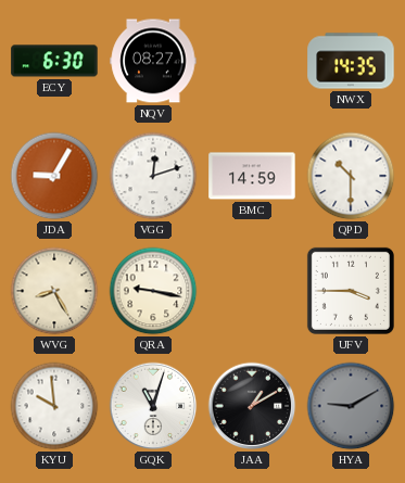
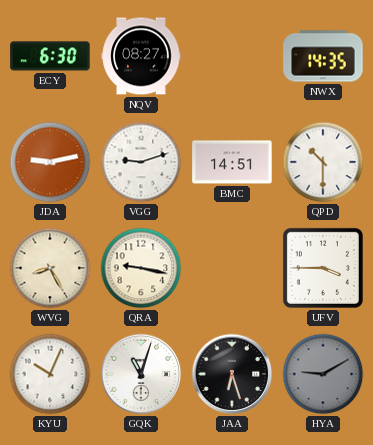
JDA: 9:05 -> 9:13
VGG: 12:12 -> 9:12
BMC: 14:59 -> 14:51
KYU: 9:59 -> 10:04
JAA: 1:10 -> 6:27
